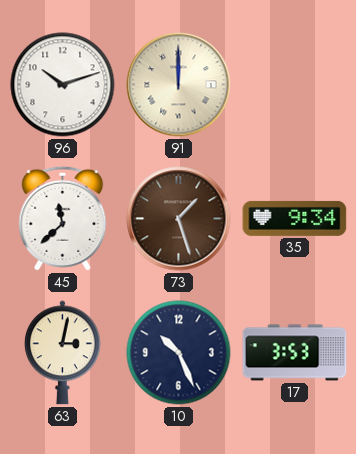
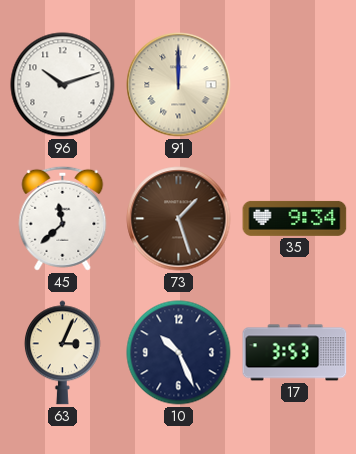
63: 3:02 -> 3:04
